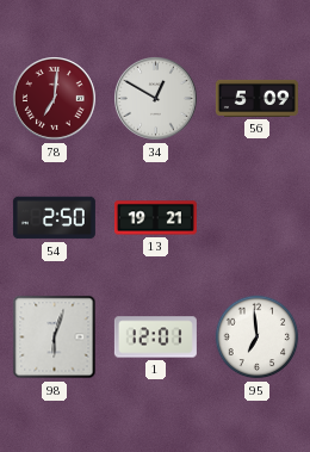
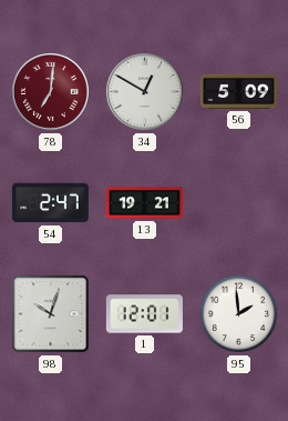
54: 2:50 -> 2:47
98: 6:03 -> 10:03
95: 6:59 -> 1:59
